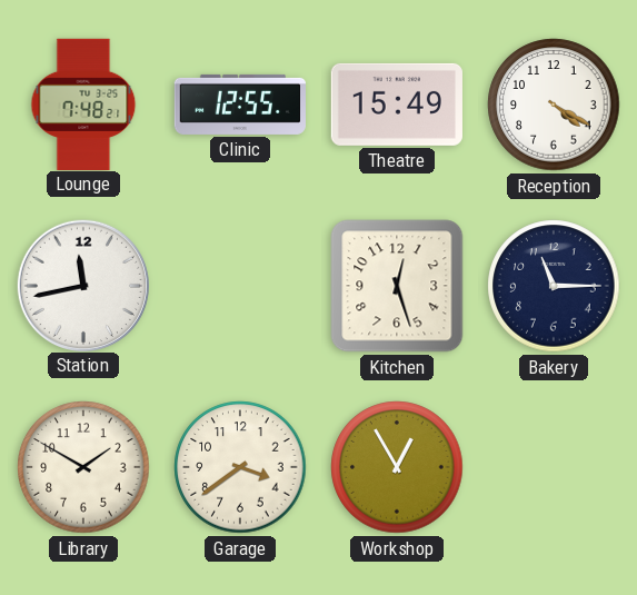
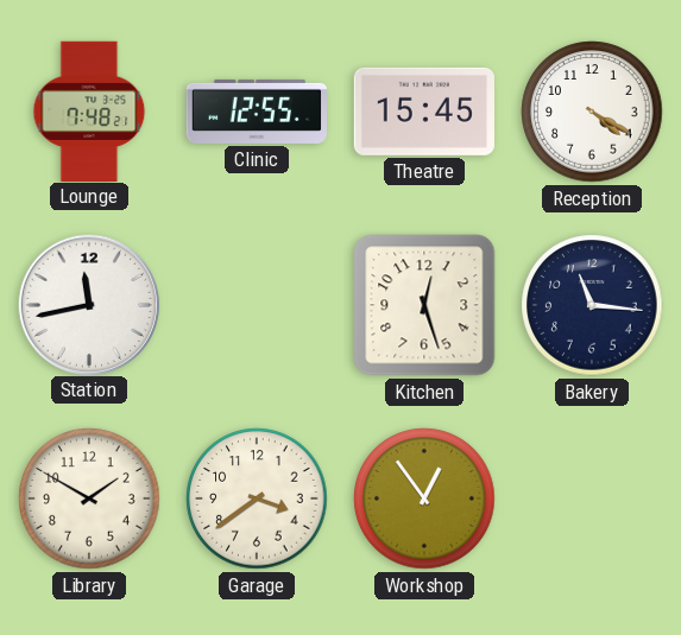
Theatre: 15:49 -> 15:45
Bakery: 11:15 -> 11:16
Workshop: 12:55 -> 12:54
